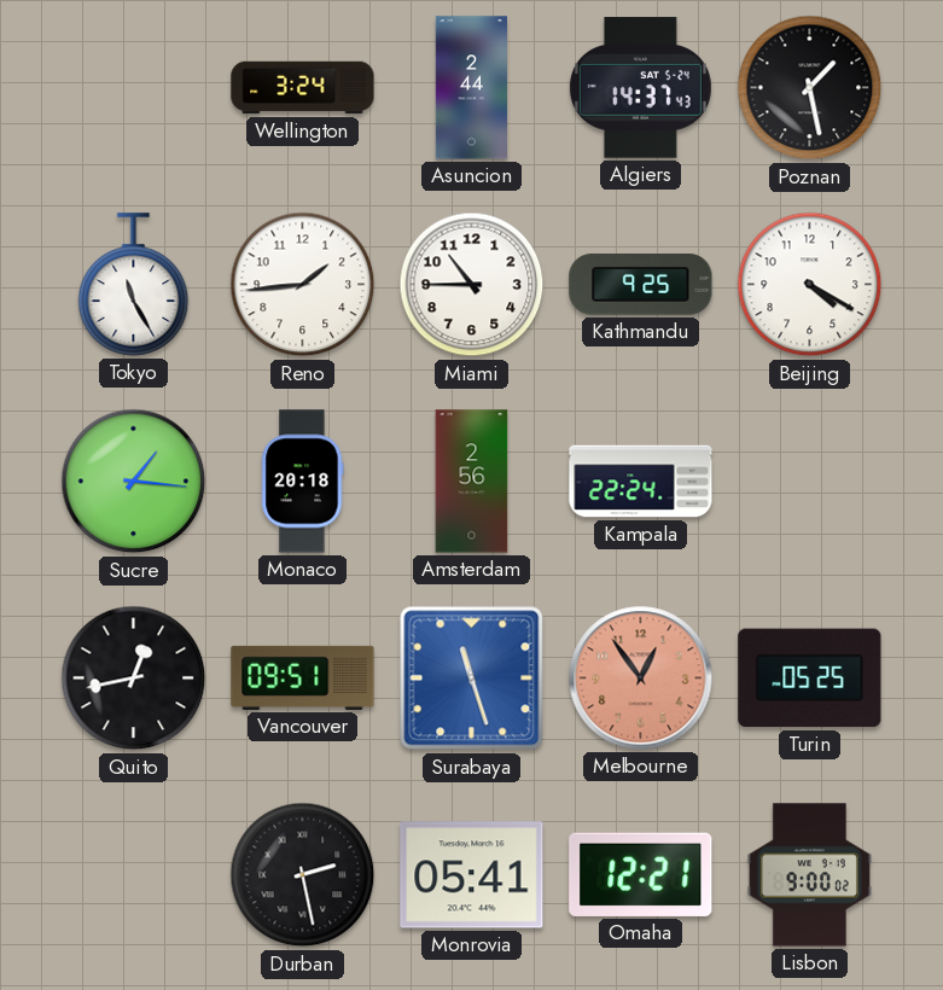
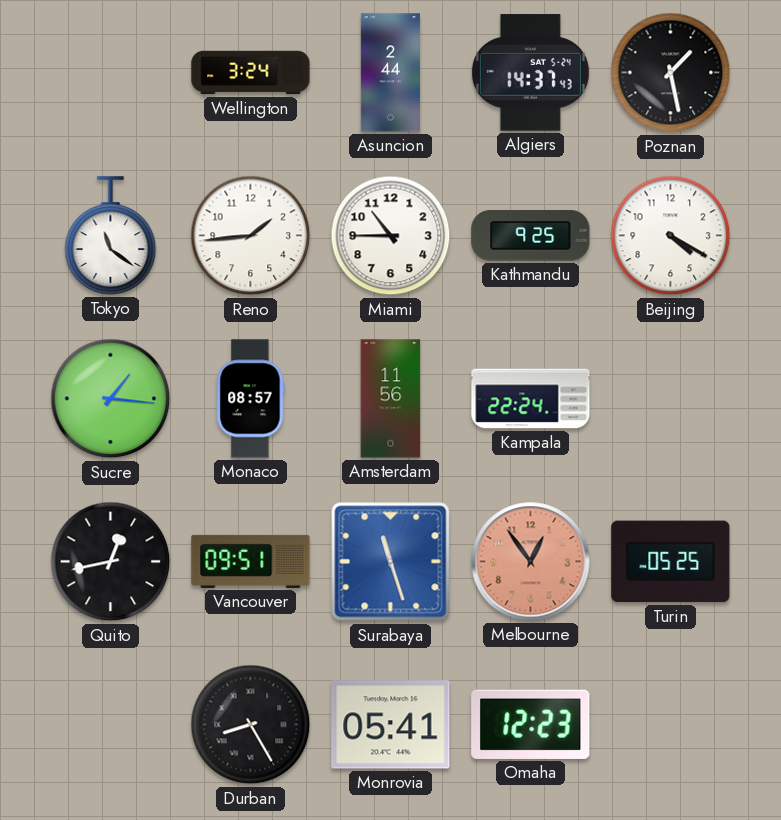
Tokyo: 11:25 -> 11:21
Monaco: 20:18 -> 08:57
Amsterdam: 2:56 -> 11:56
Durban: 2:28 -> 8:25
Omaha: 12:21 -> 12:23
Lisbon: 9:00 -> none
